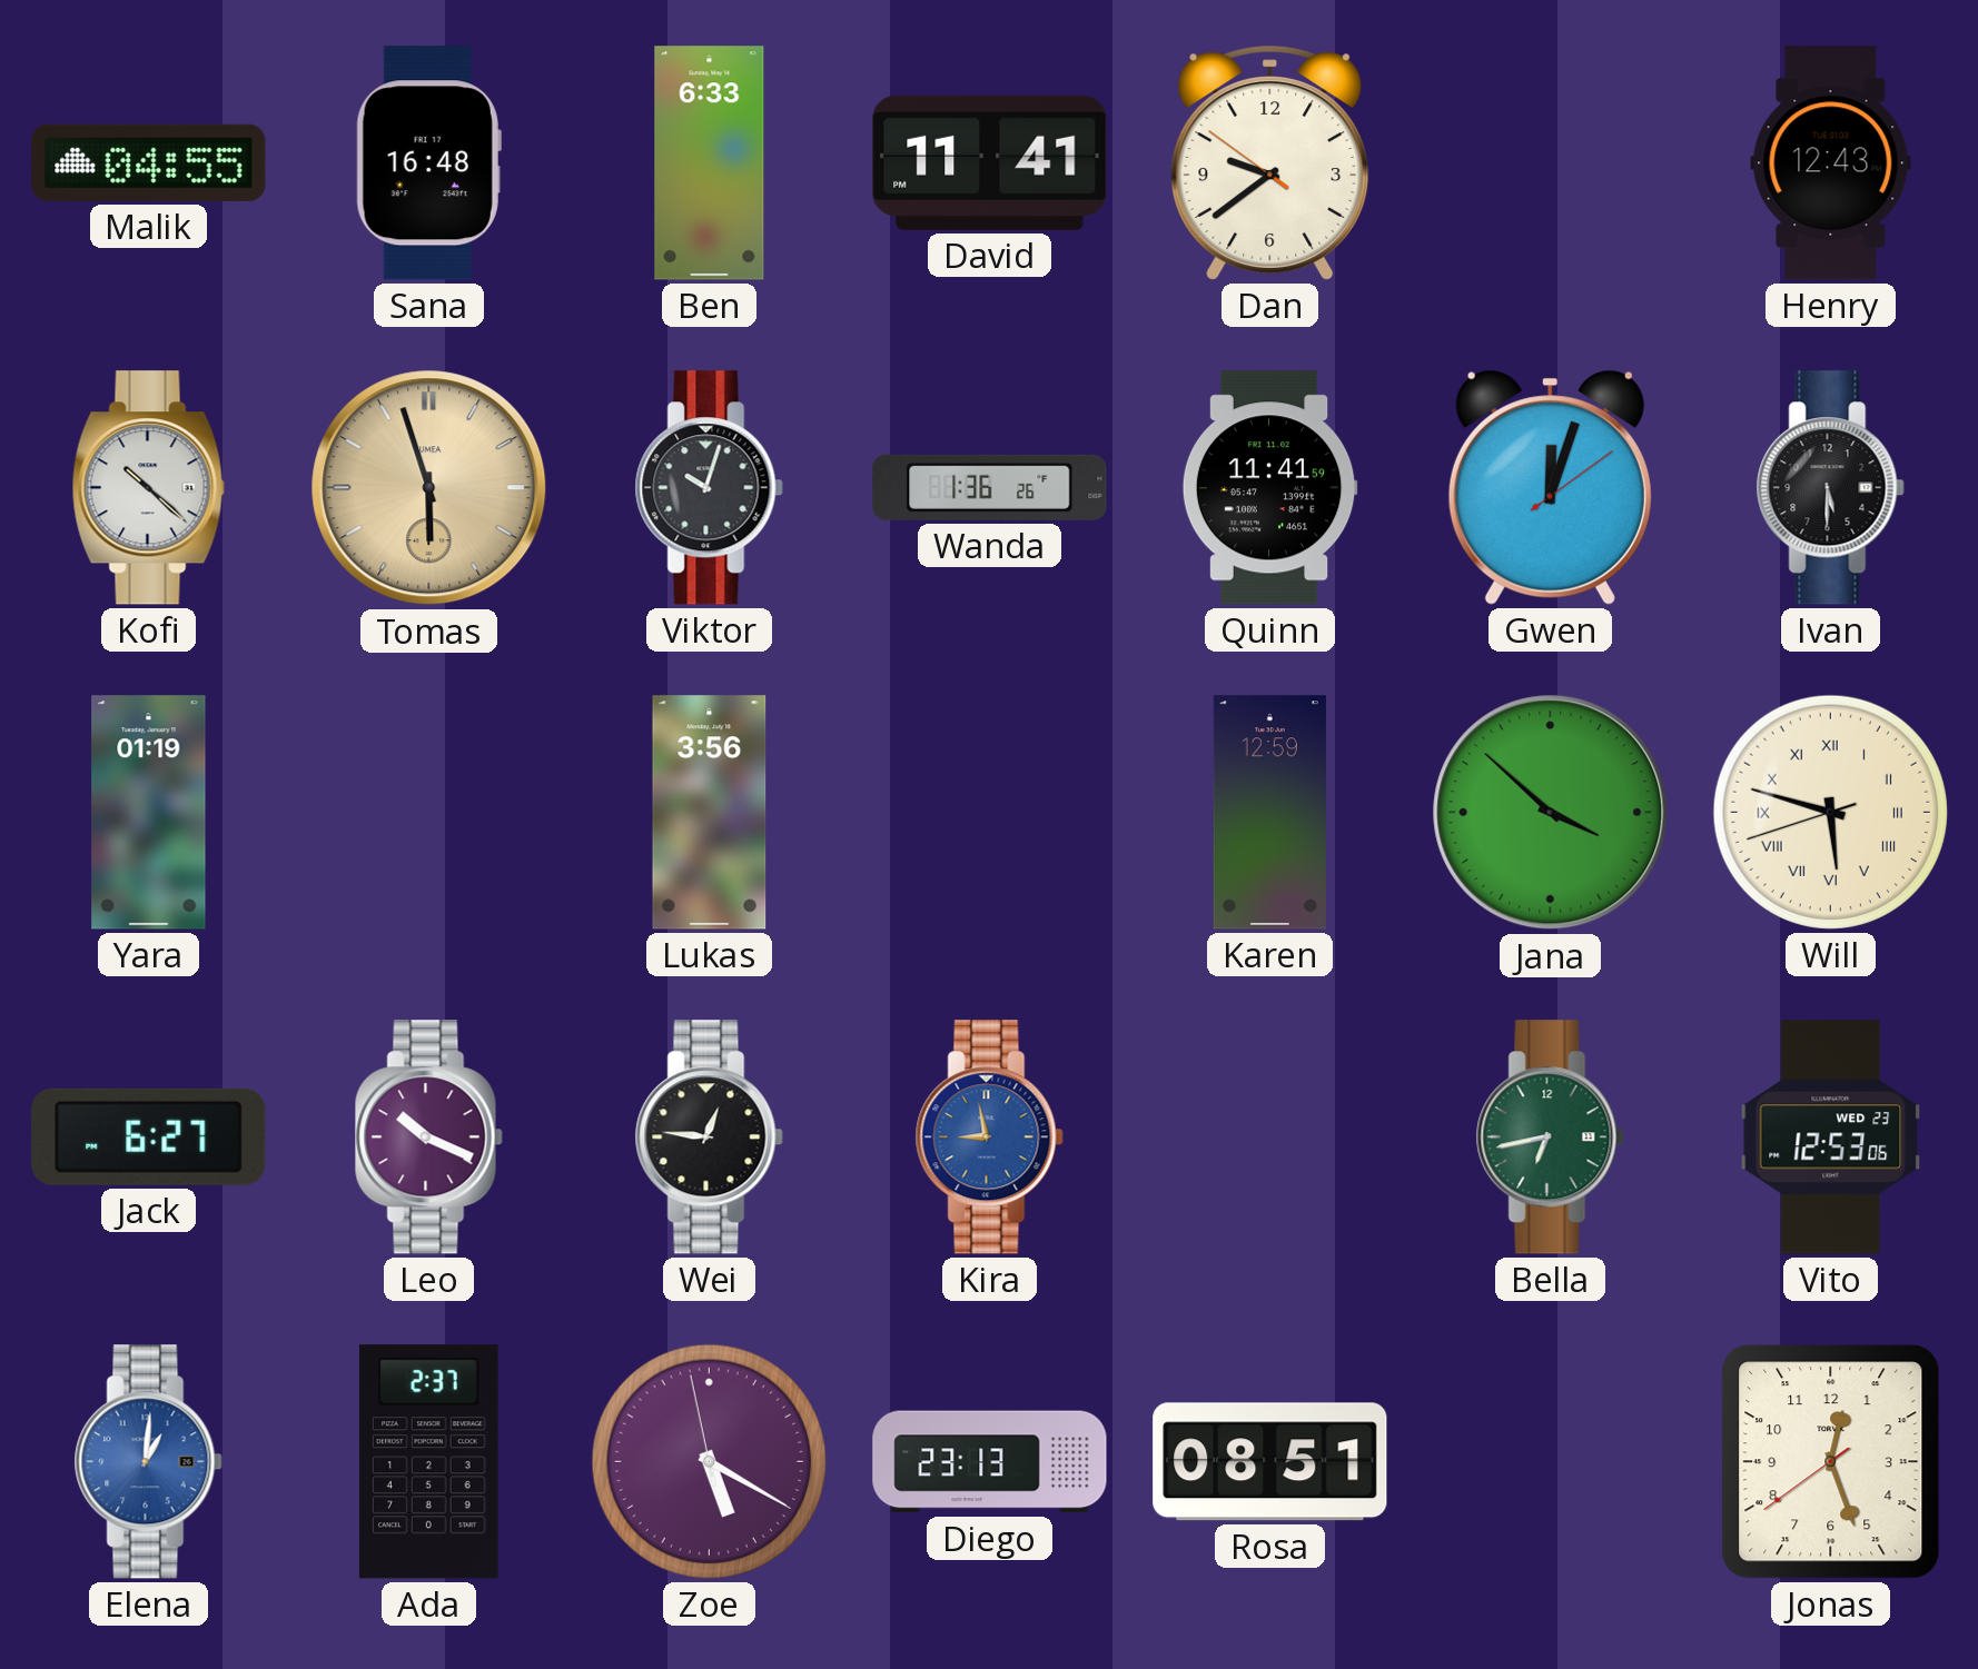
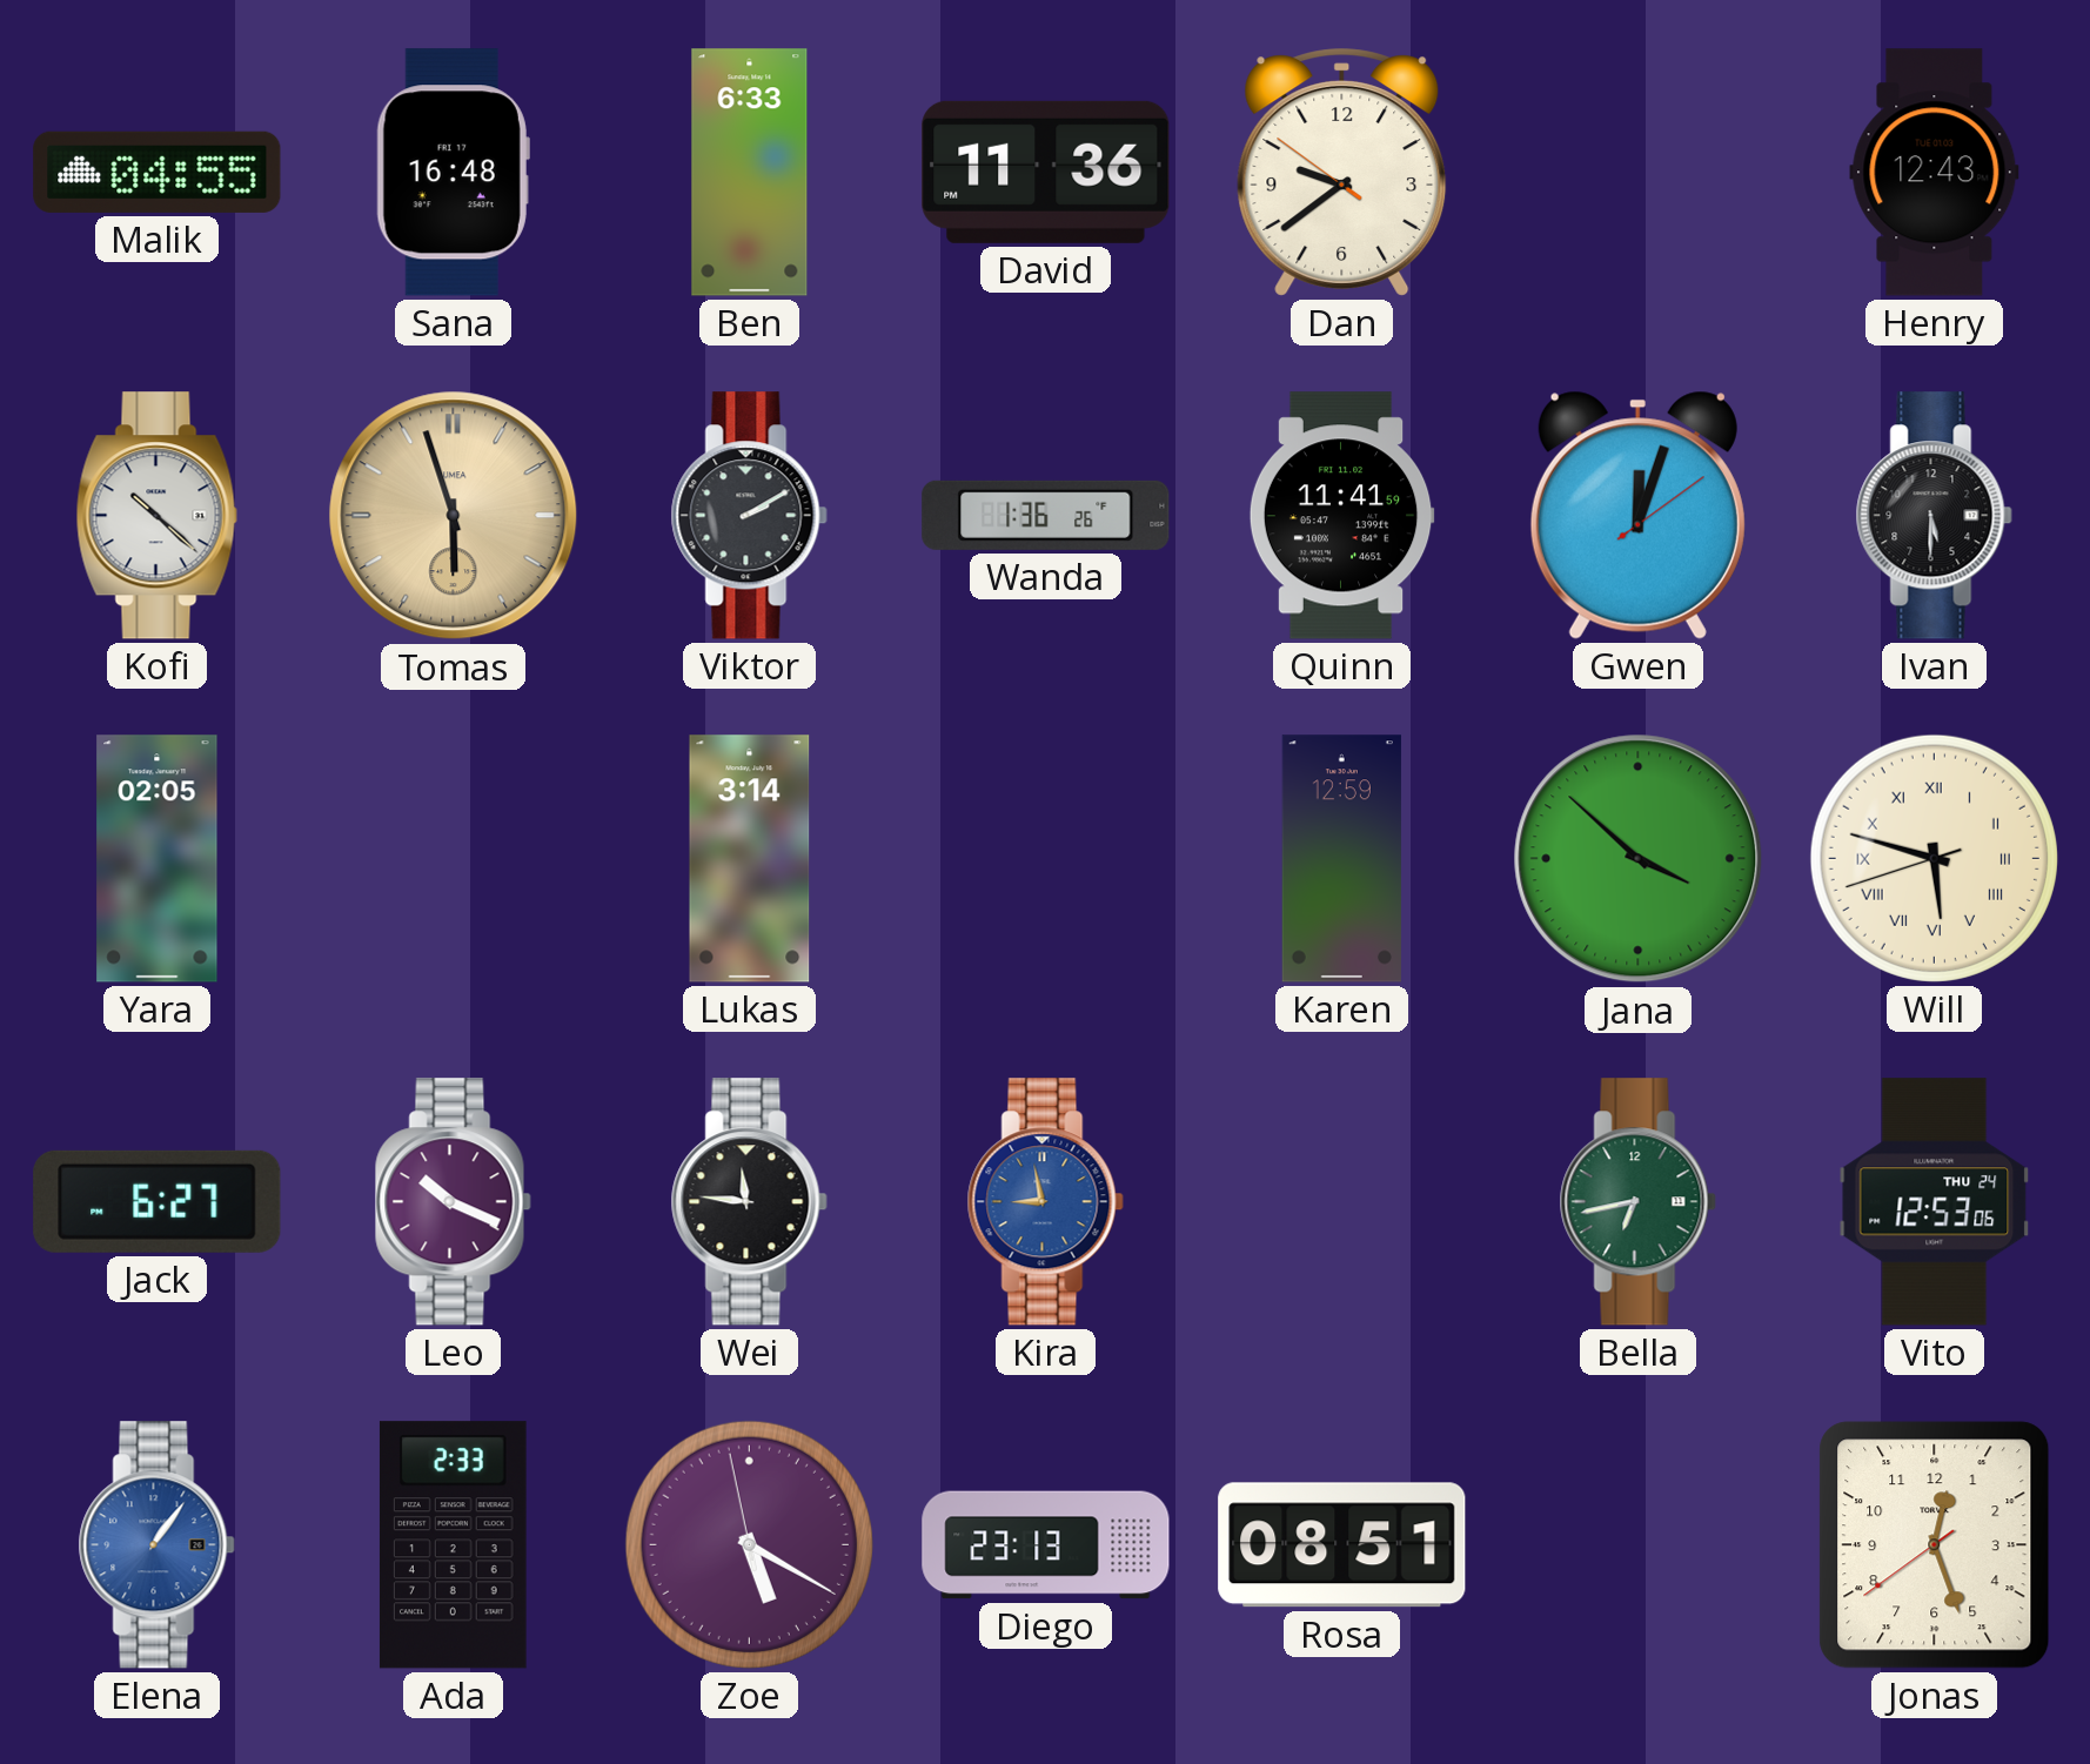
David: 11:41 -> 11:36
Viktor: 10:03 -> 2:10
Yara: 01:19 -> 02:05
Lukas: 3:56 -> 3:14
Wei: 12:46 -> 11:46
Vito date: WED 23 -> THU 24
Elena: 1:01 -> 1:06
Ada: 2:37 -> 2:33
